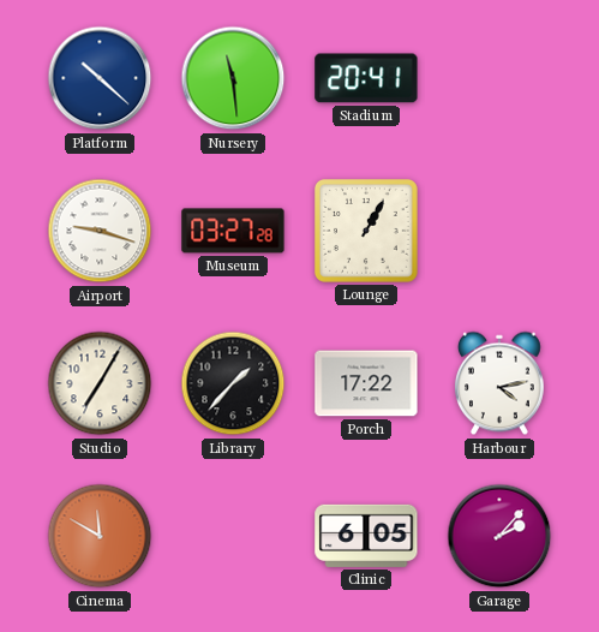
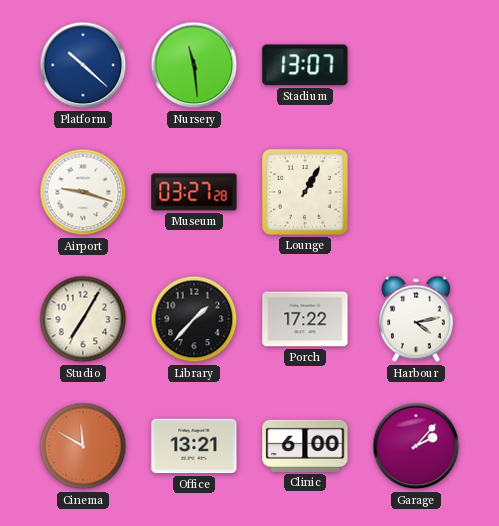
Stadium: 20:41 -> 13:07
Office: none -> 13:21
Clinic: 6:05 -> 6:00
